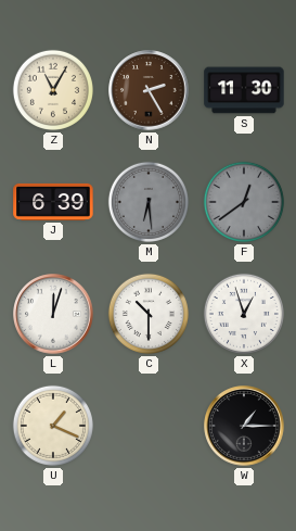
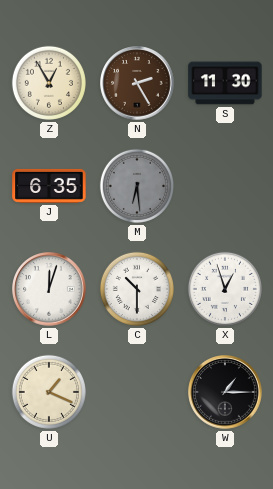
Z: 11:05 -> 12:55
J: 6:39 -> 6:35
F: 12:39 -> none
